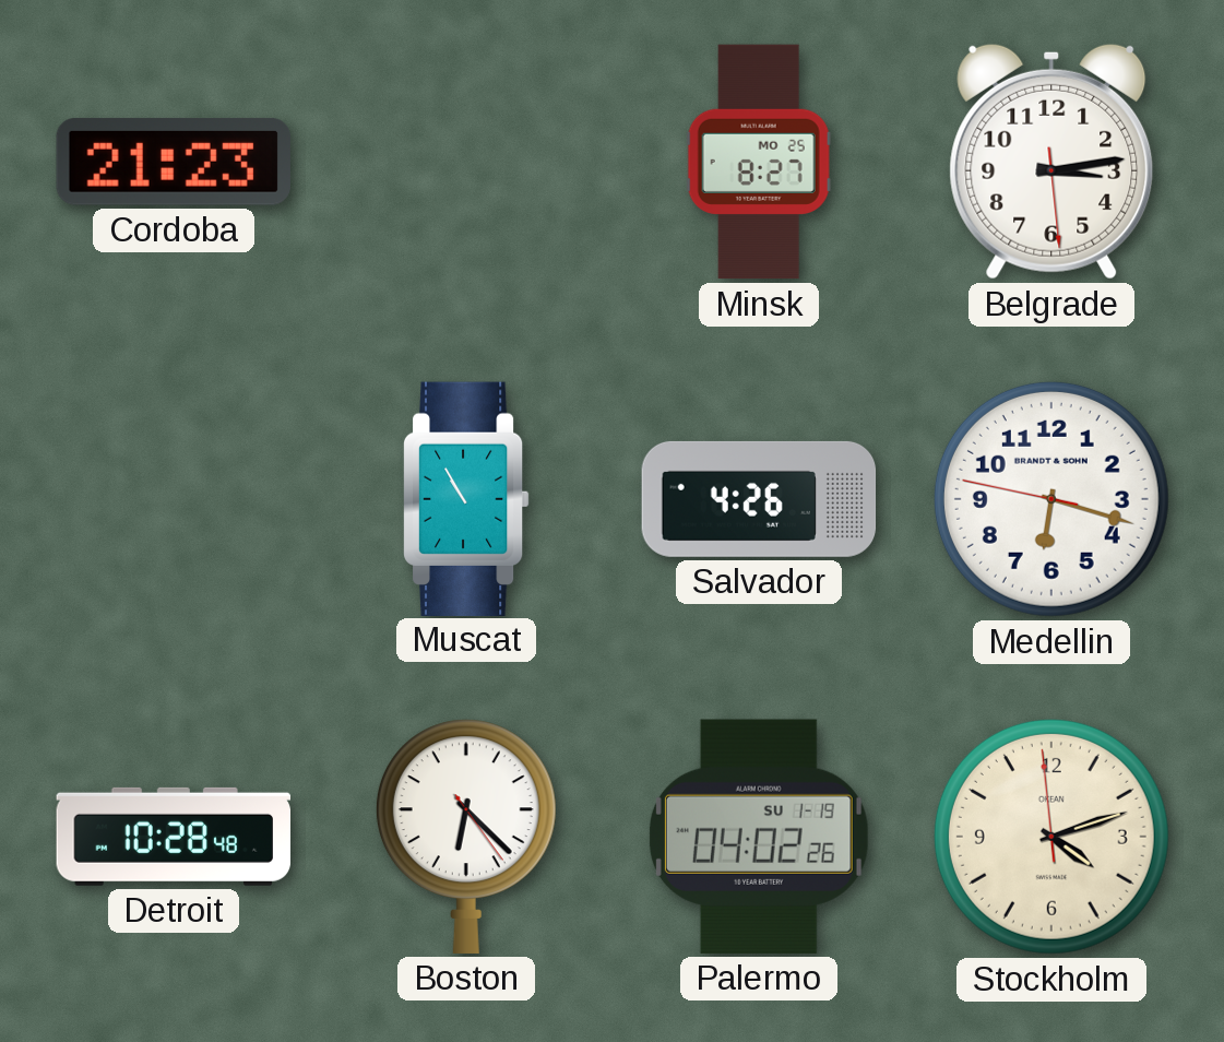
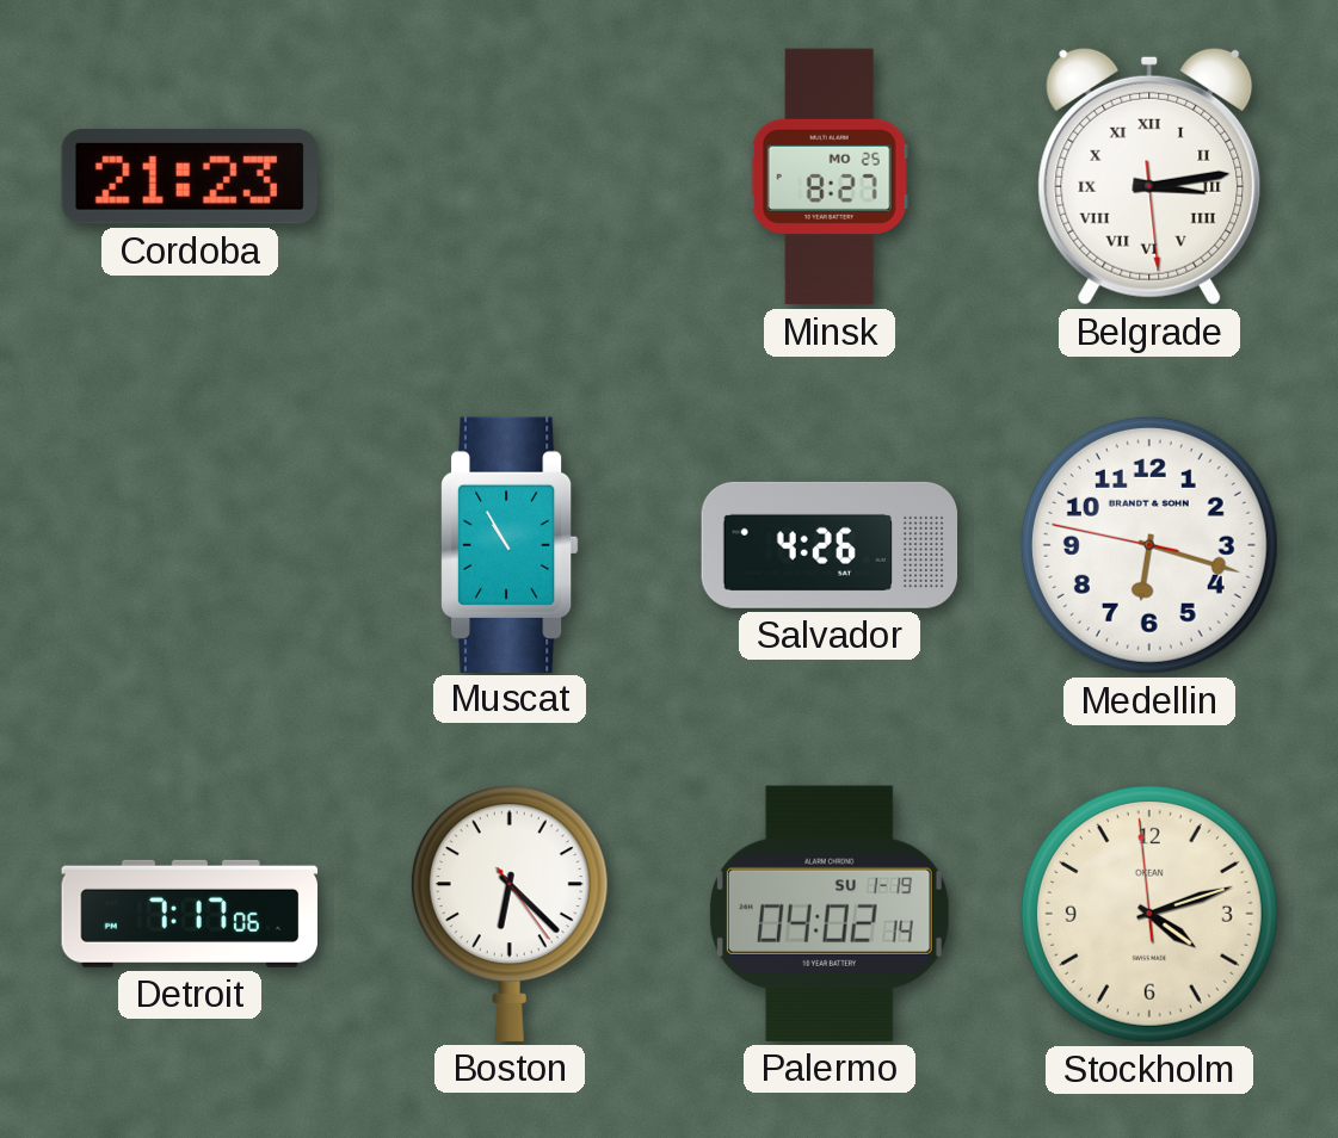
Belgrade numerals: Arabic -> Roman
Detroit: 10:28 -> 7:17
Palermo: 04:02:26 -> 04:02:14
